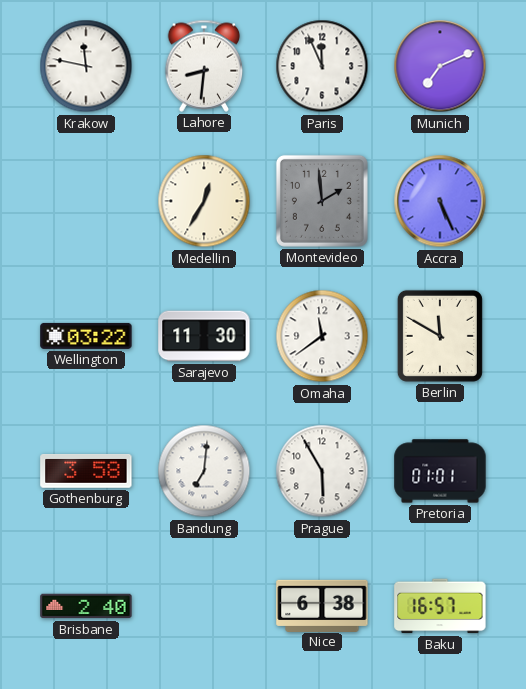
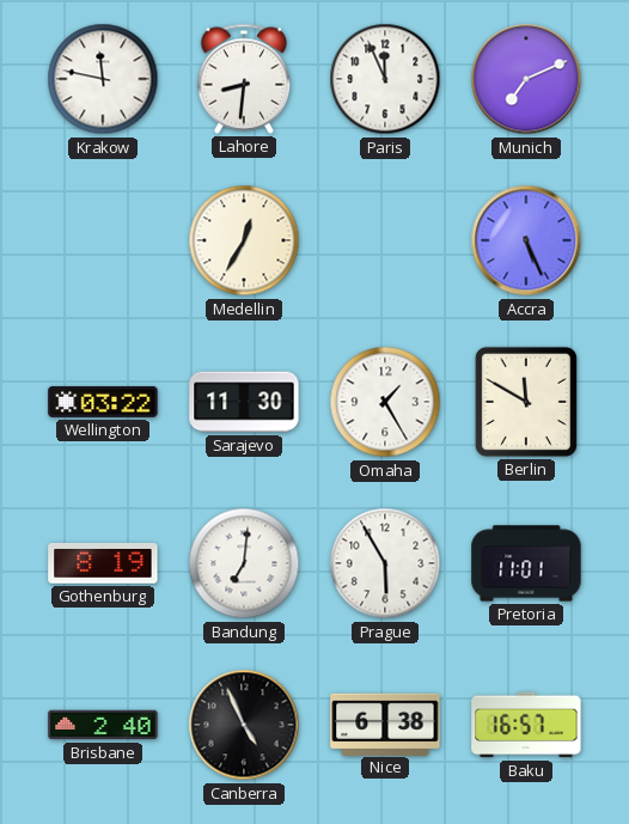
Montevideo: 1:59 -> none
Omaha: 11:39 -> 1:25
Gothenburg: 3:58 -> 8:19
Pretoria: 01:01 -> 11:01
Canberra: none -> 4:56
